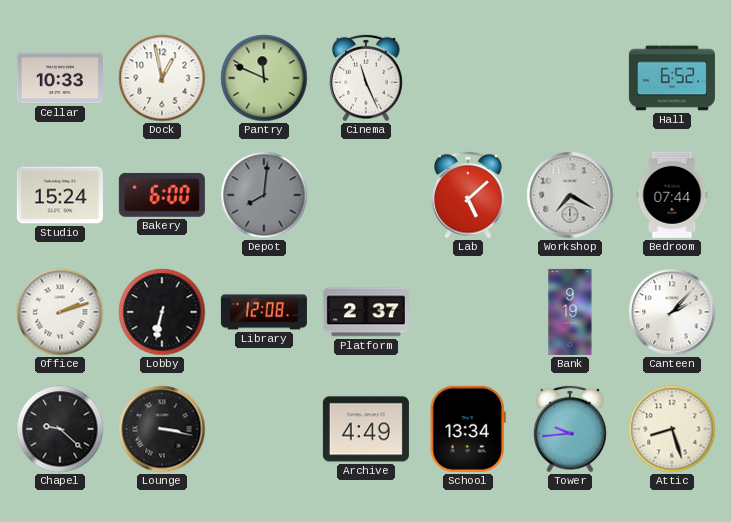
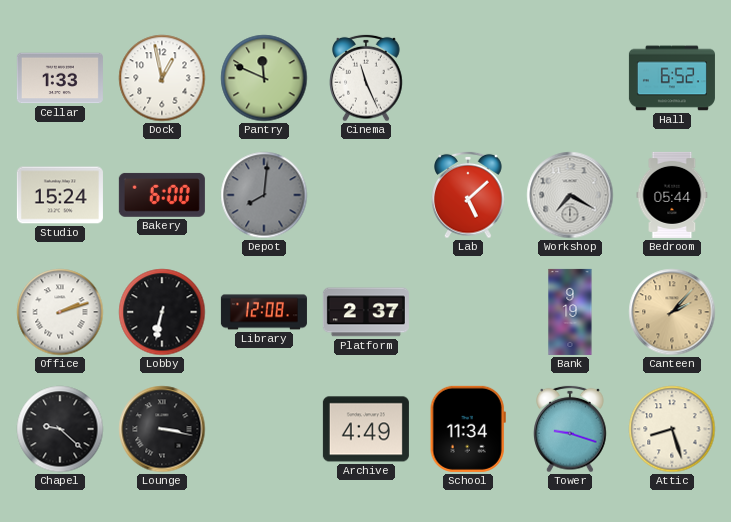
Cellar: 10:33 -> 1:33
Bedroom: 07:44 -> 05:44
Canteen dial: white -> champagne
School: 13:34 -> 11:34
Tower: 9:44 -> 9:18
